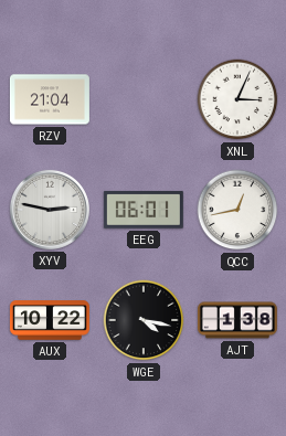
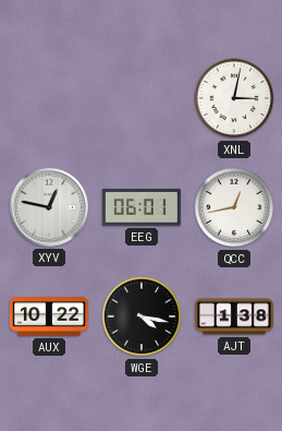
RZV: 21:04 -> none
XNL: 3:04 -> 3:02
XYV: 2:47 -> 12:47
